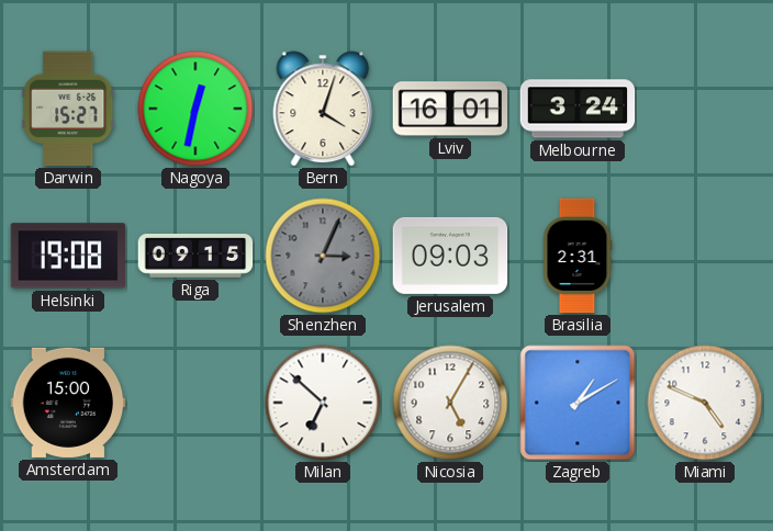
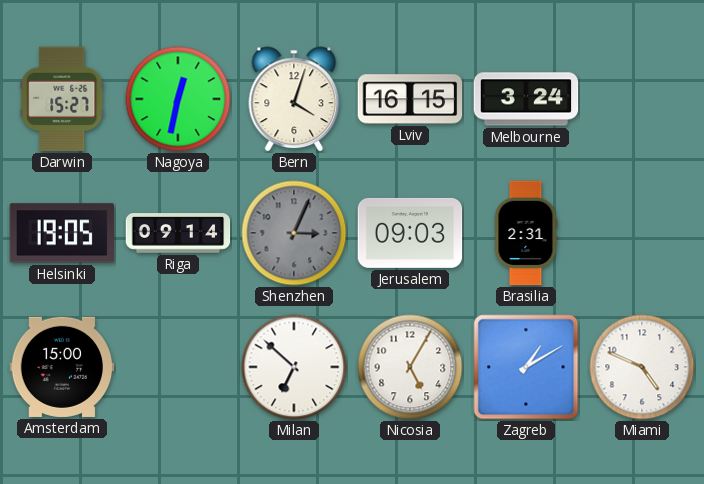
Lviv: 16:01 -> 16:15
Helsinki: 19:08 -> 19:05
Riga: 09:15 -> 09:14
